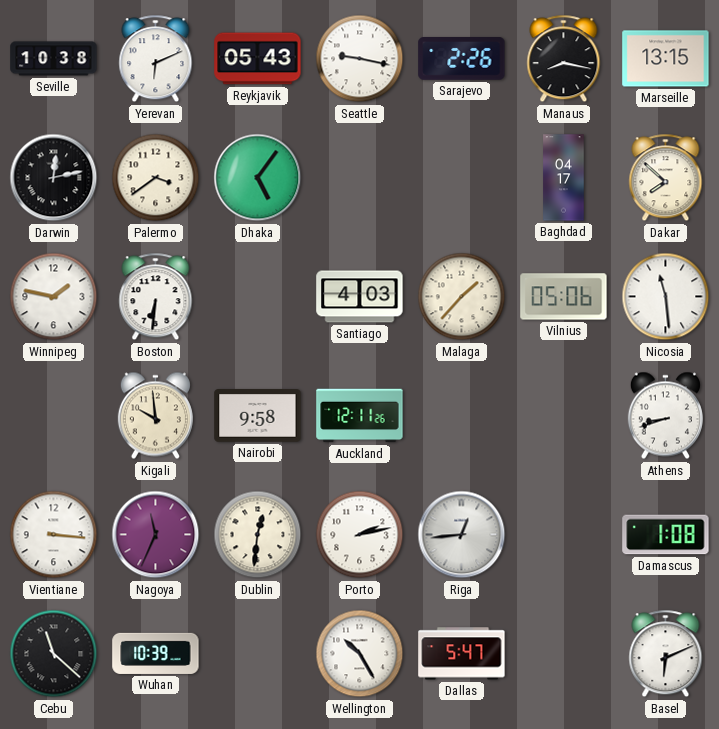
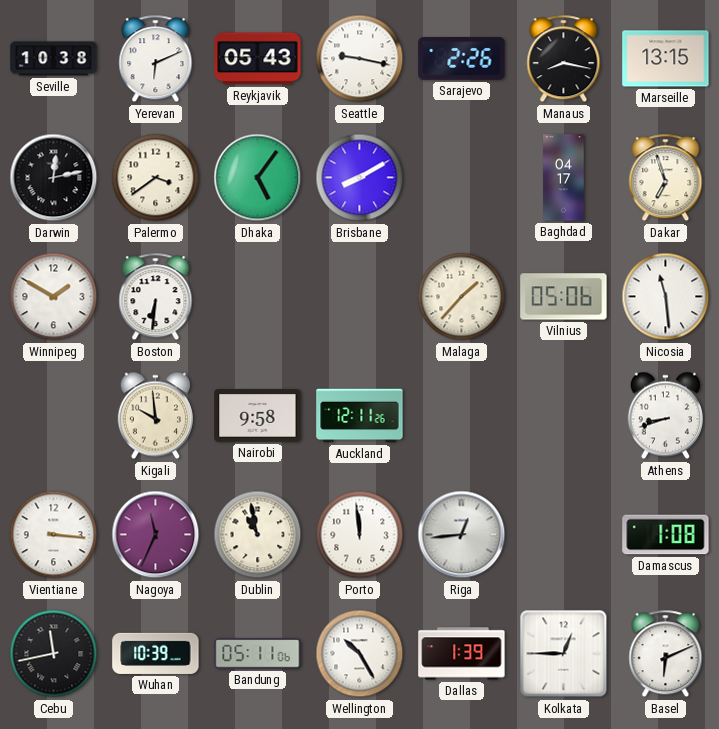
Brisbane: none -> 8:10
Dakar: 7:52 -> 6:57
Winnipeg: 1:47 -> 1:50
Santiago: 4:03 -> none
Dublin: 12:31 -> 10:58
Porto: 2:13 -> 11:59
Cebu: 11:22 -> 11:43
Bandung: none -> 05:11
Dallas: 5:47 -> 1:39
Kolkata: none -> 12:45
